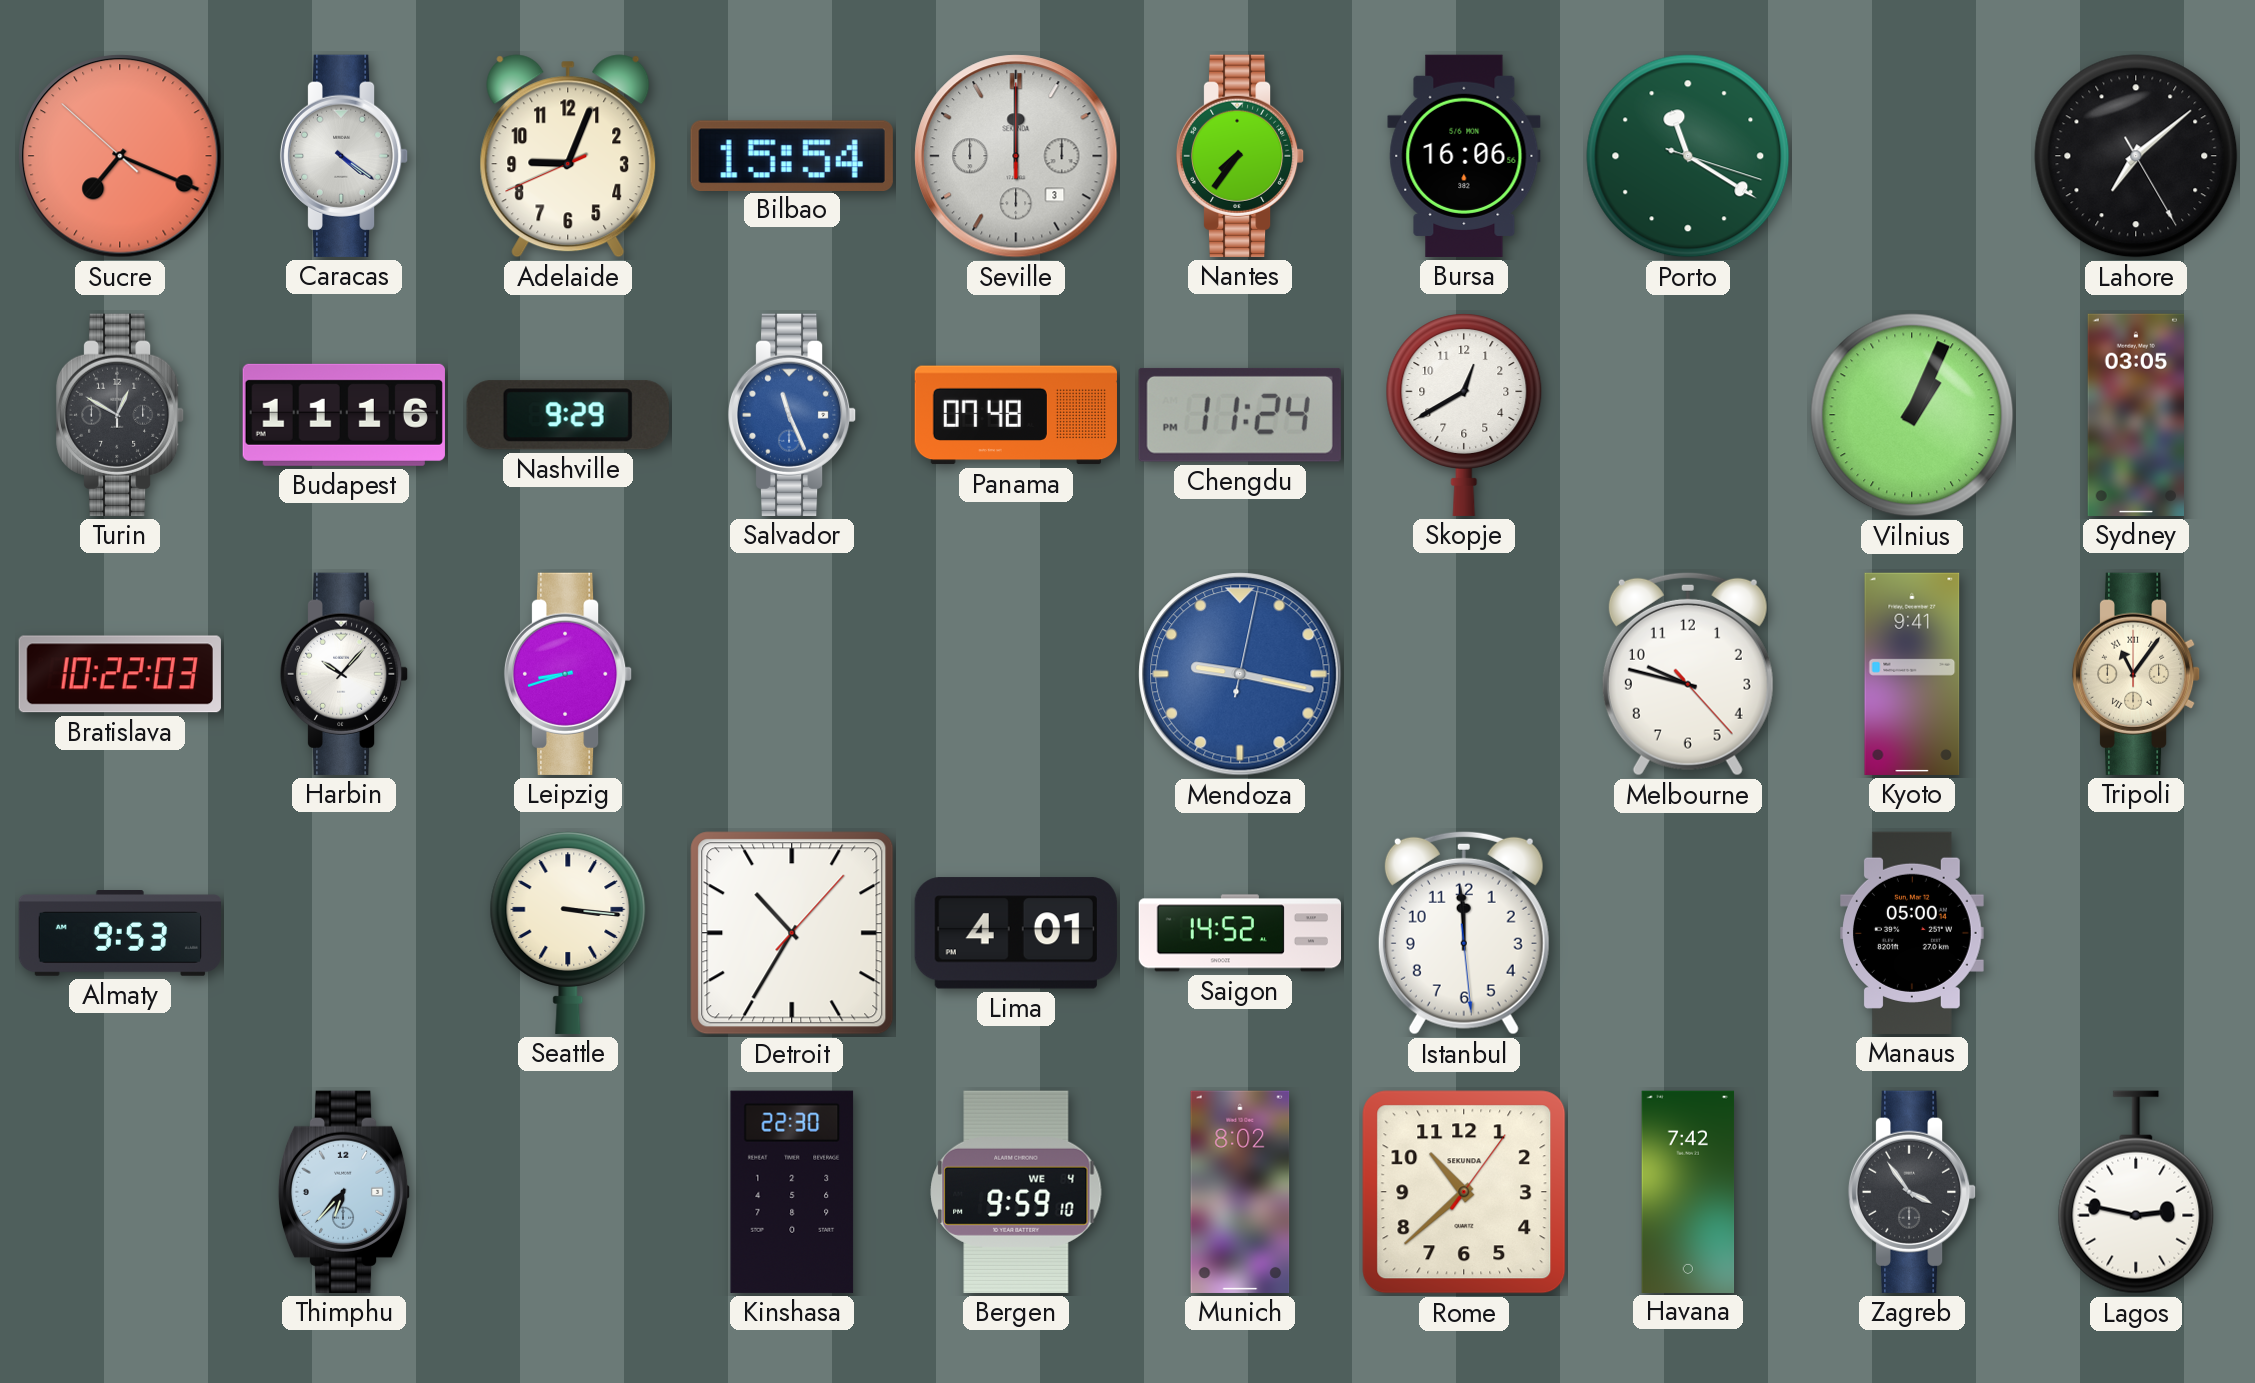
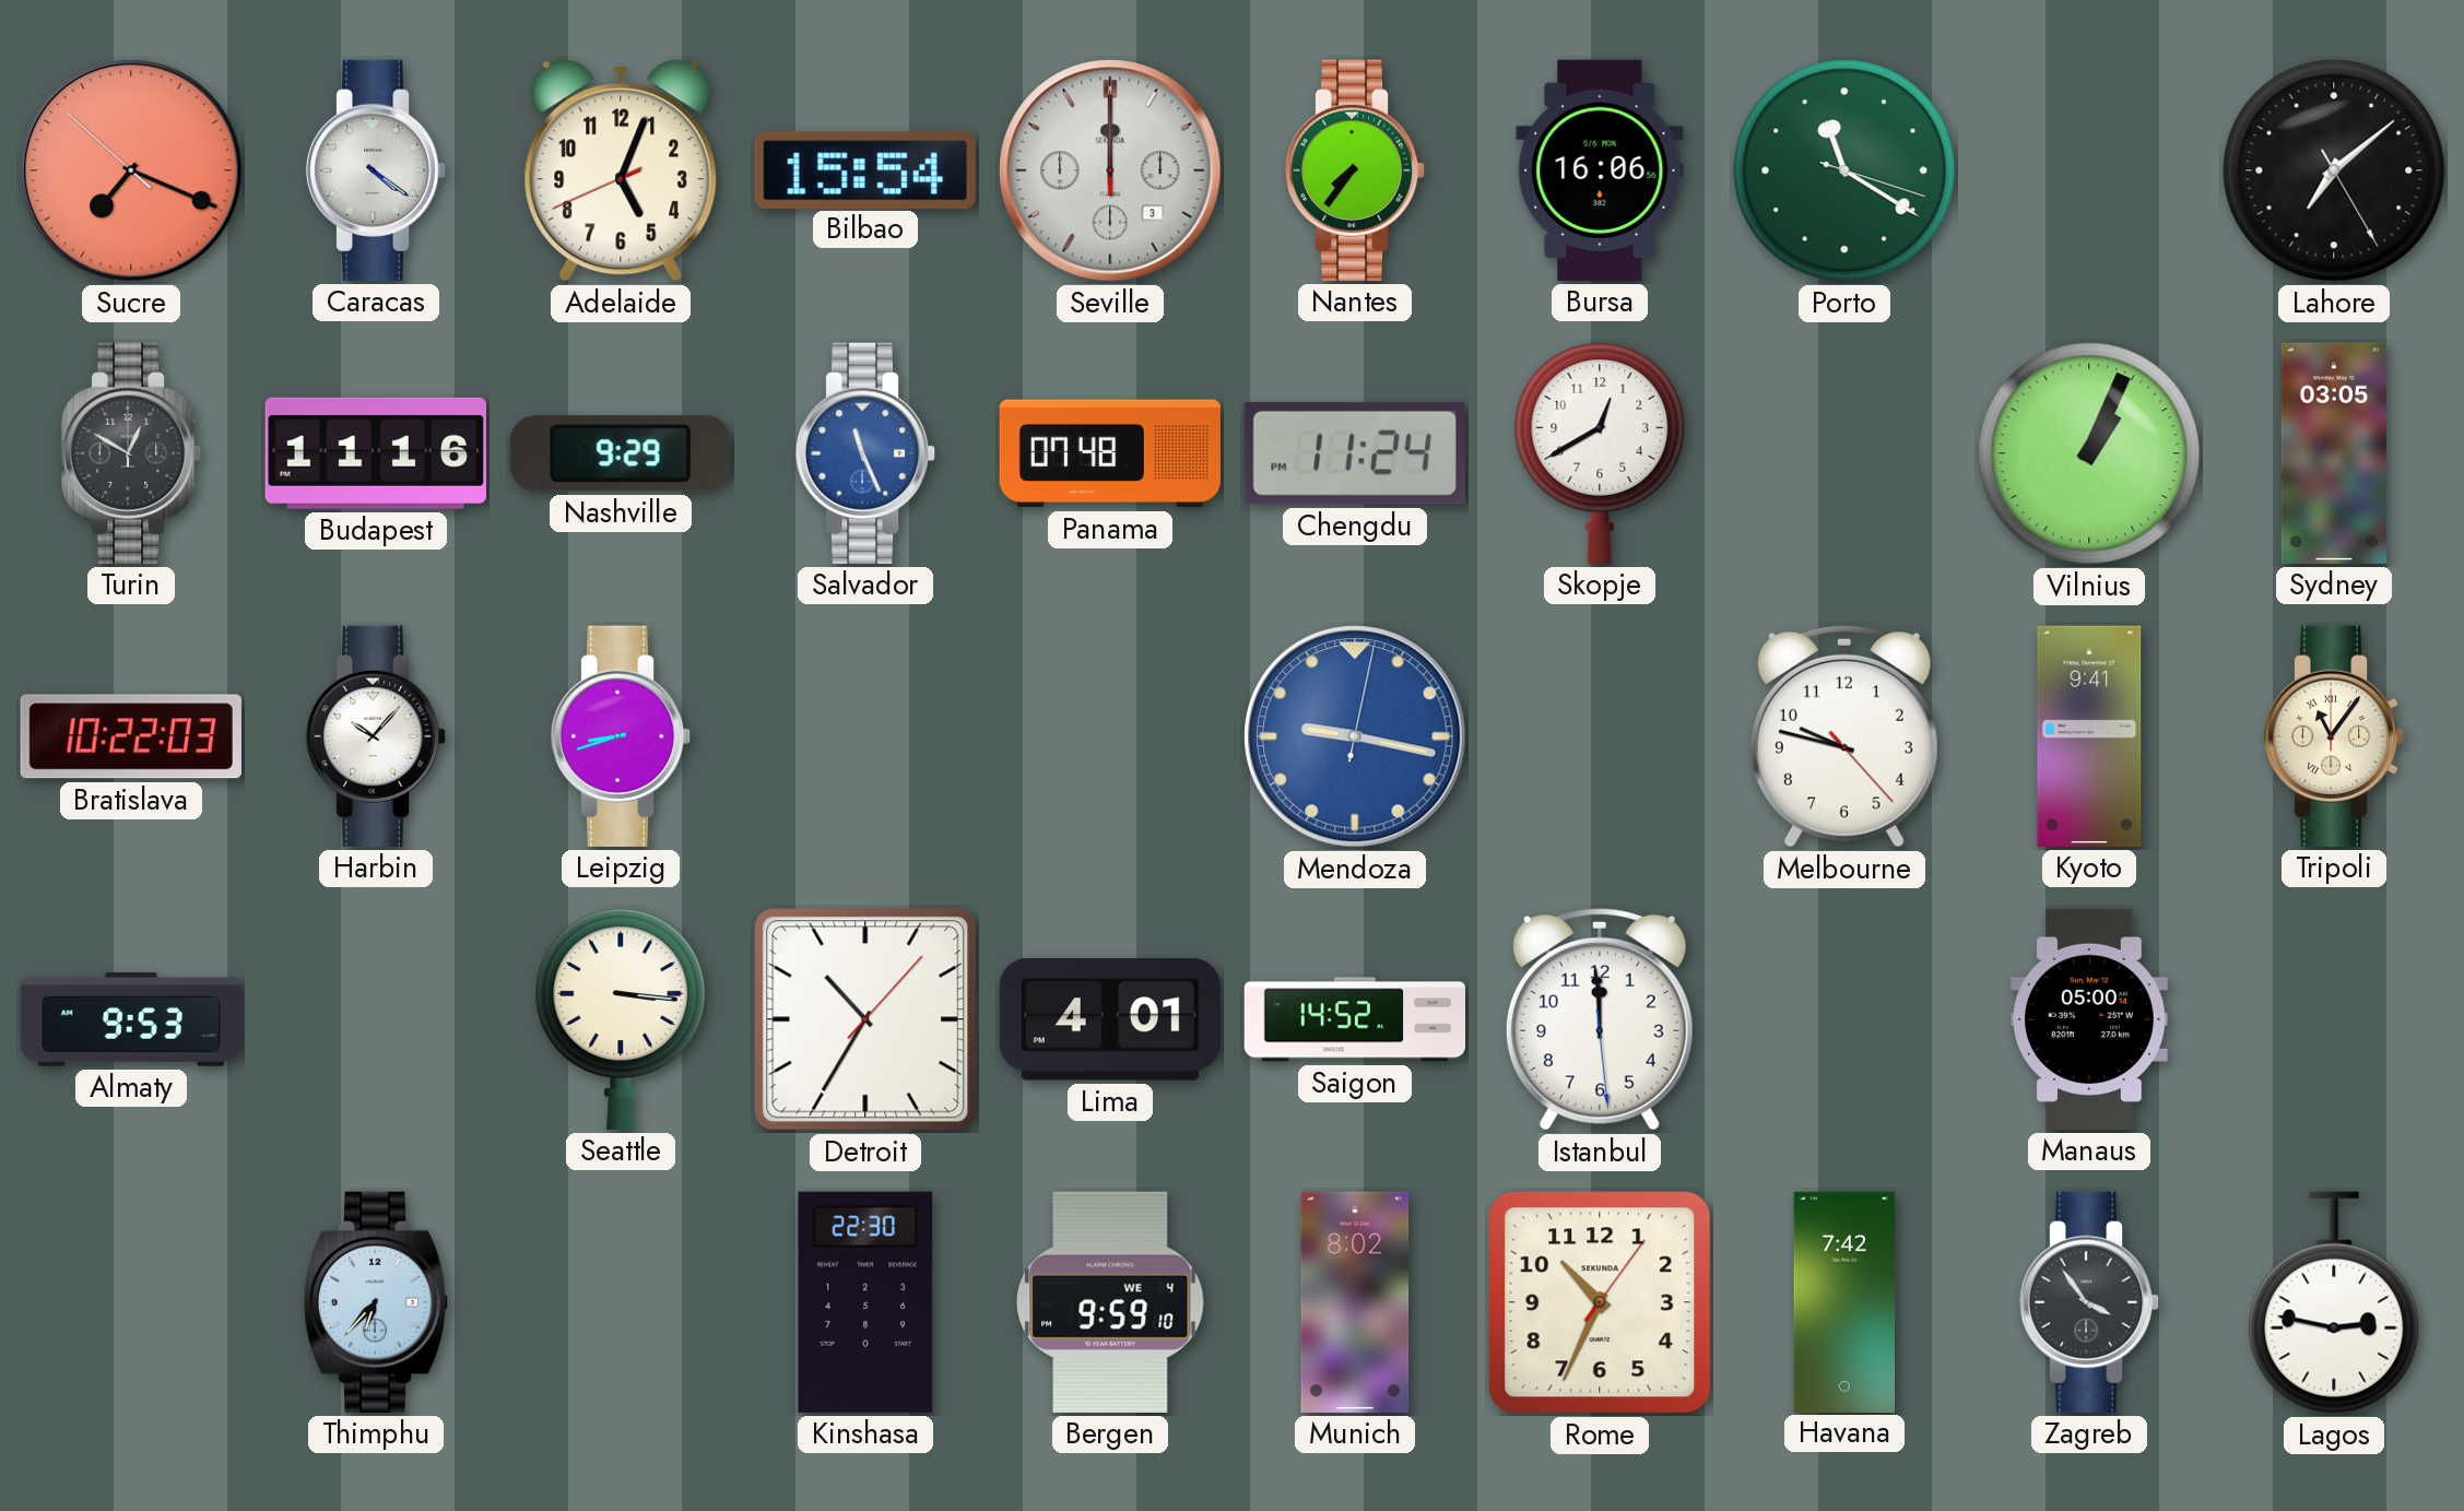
Adelaide: 9:03 -> 5:03
Rome: 10:38 -> 10:34
